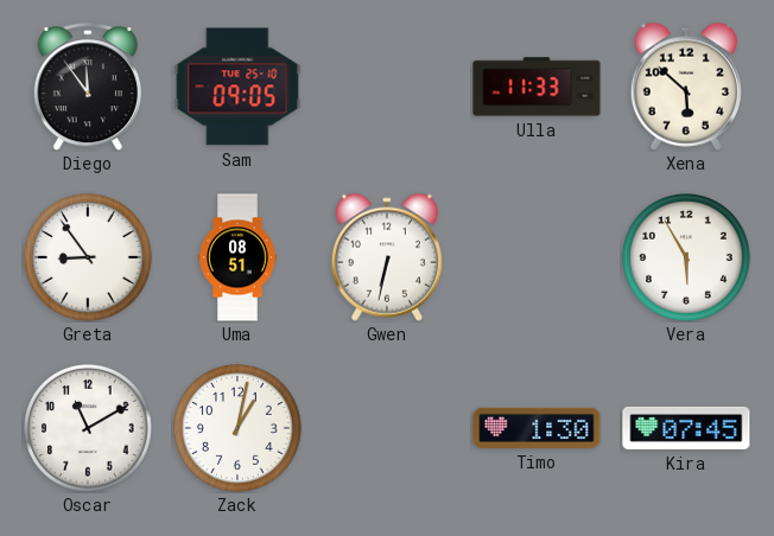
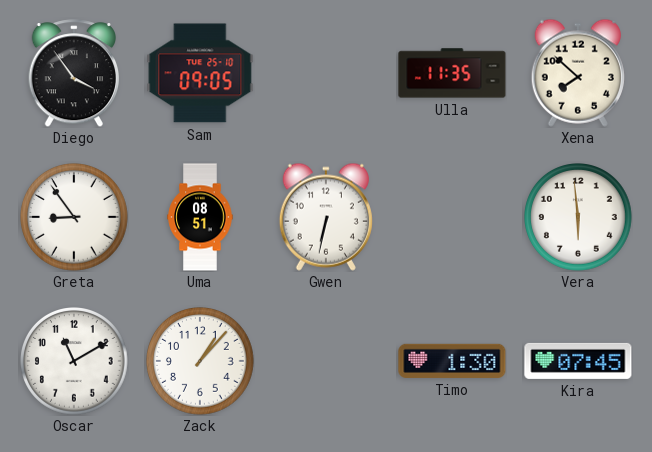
Diego: 11:54 -> 3:54
Ulla: 11:33 -> 11:35
Xena: 5:52 -> 7:52
Vera: 5:55 -> 5:59
Zack: 1:02 -> 1:07
